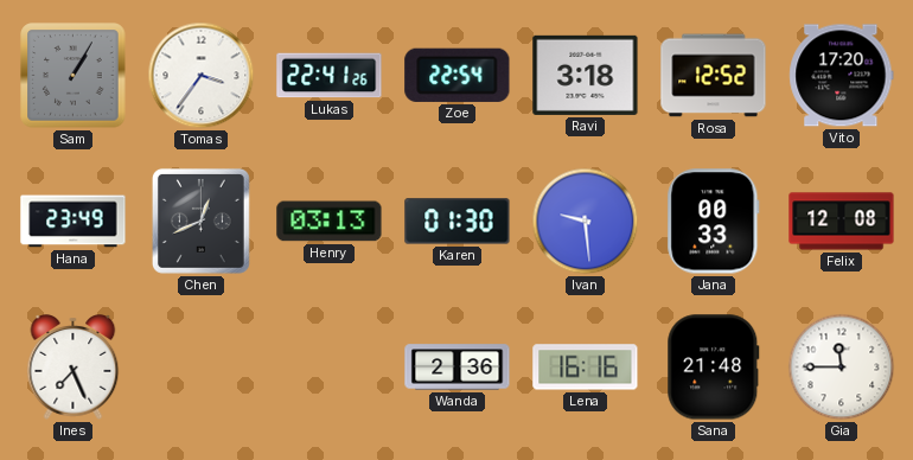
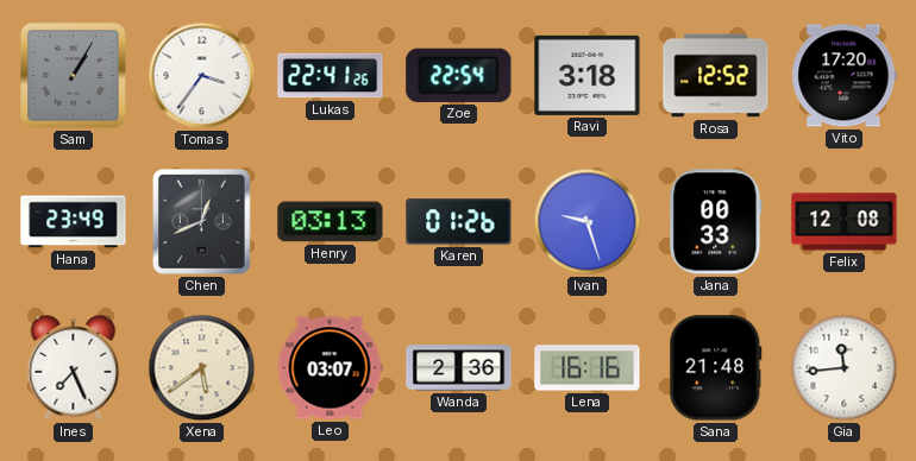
Karen: 01:30 -> 01:26
Ivan: 9:29 -> 9:27
Xena: none -> 5:39
Leo: none -> 03:07
Gia: 11:45 -> 11:44
